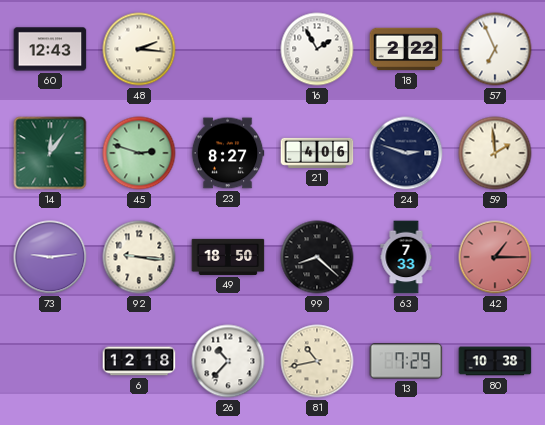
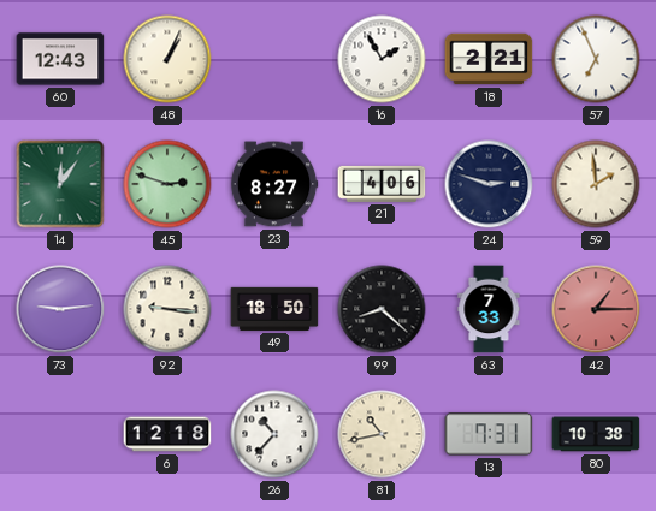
48: 2:16 -> 1:04
18: 2:22 -> 2:21
13: 7:29 -> 7:31
